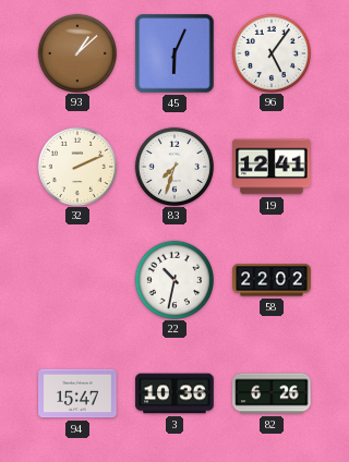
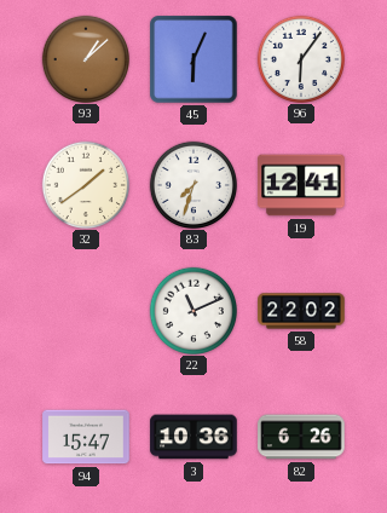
96: 5:06 -> 6:06
32: 2:11 -> 1:39
22: 10:32 -> 11:11
